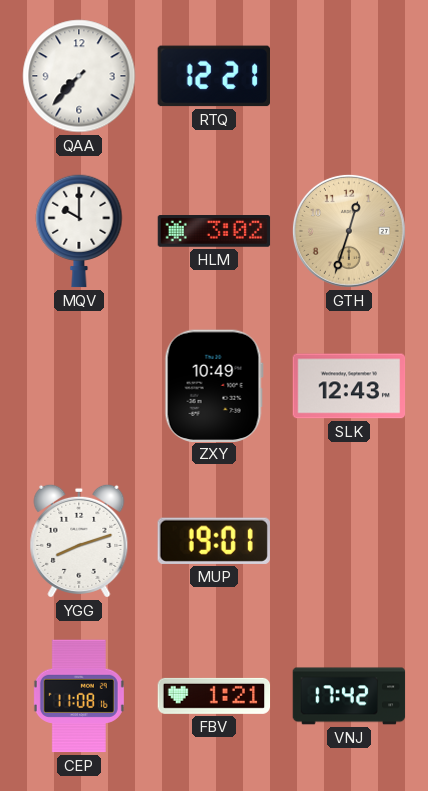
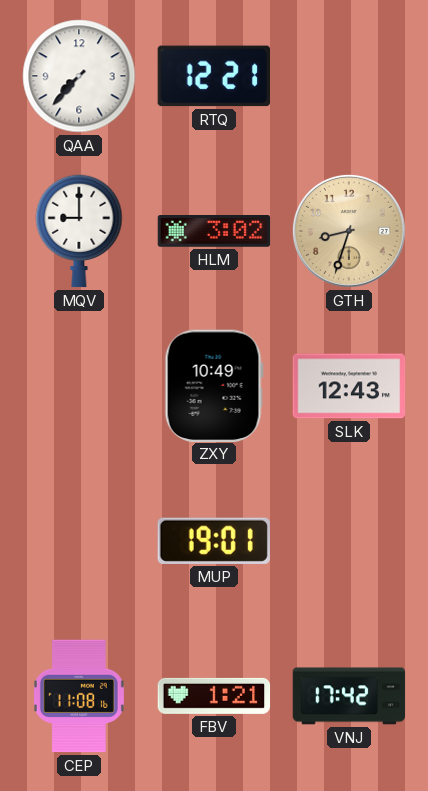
MQV: 10:00 -> 9:00
GTH: 12:33 -> 8:33
YGG: 8:12 -> none
